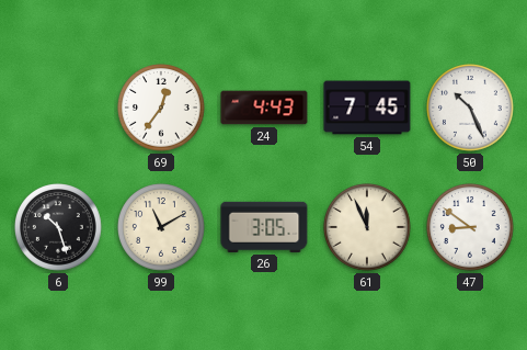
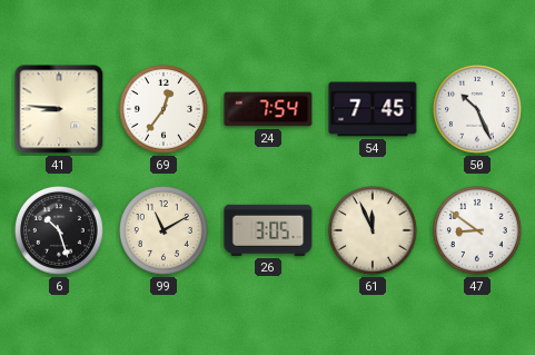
41: none -> 8:46
24: 4:43 -> 7:54
